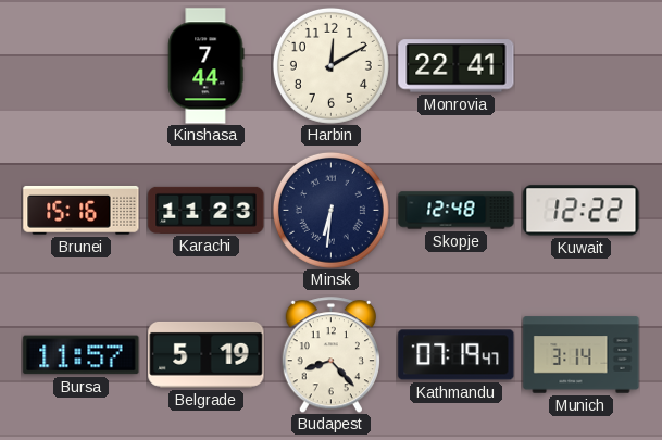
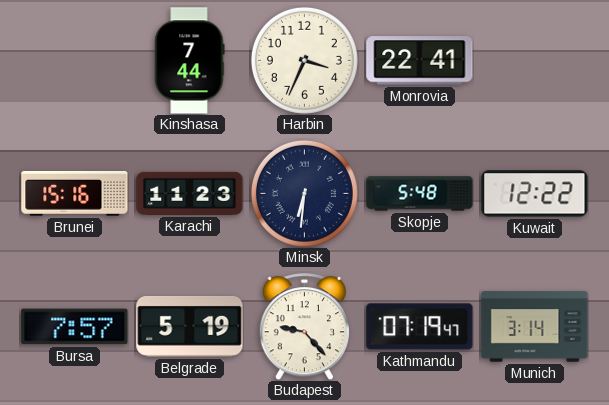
Harbin: 12:10 -> 3:34
Skopje: 12:48 -> 5:48
Bursa: 11:57 -> 7:57
Budapest: 8:23 -> 9:23
